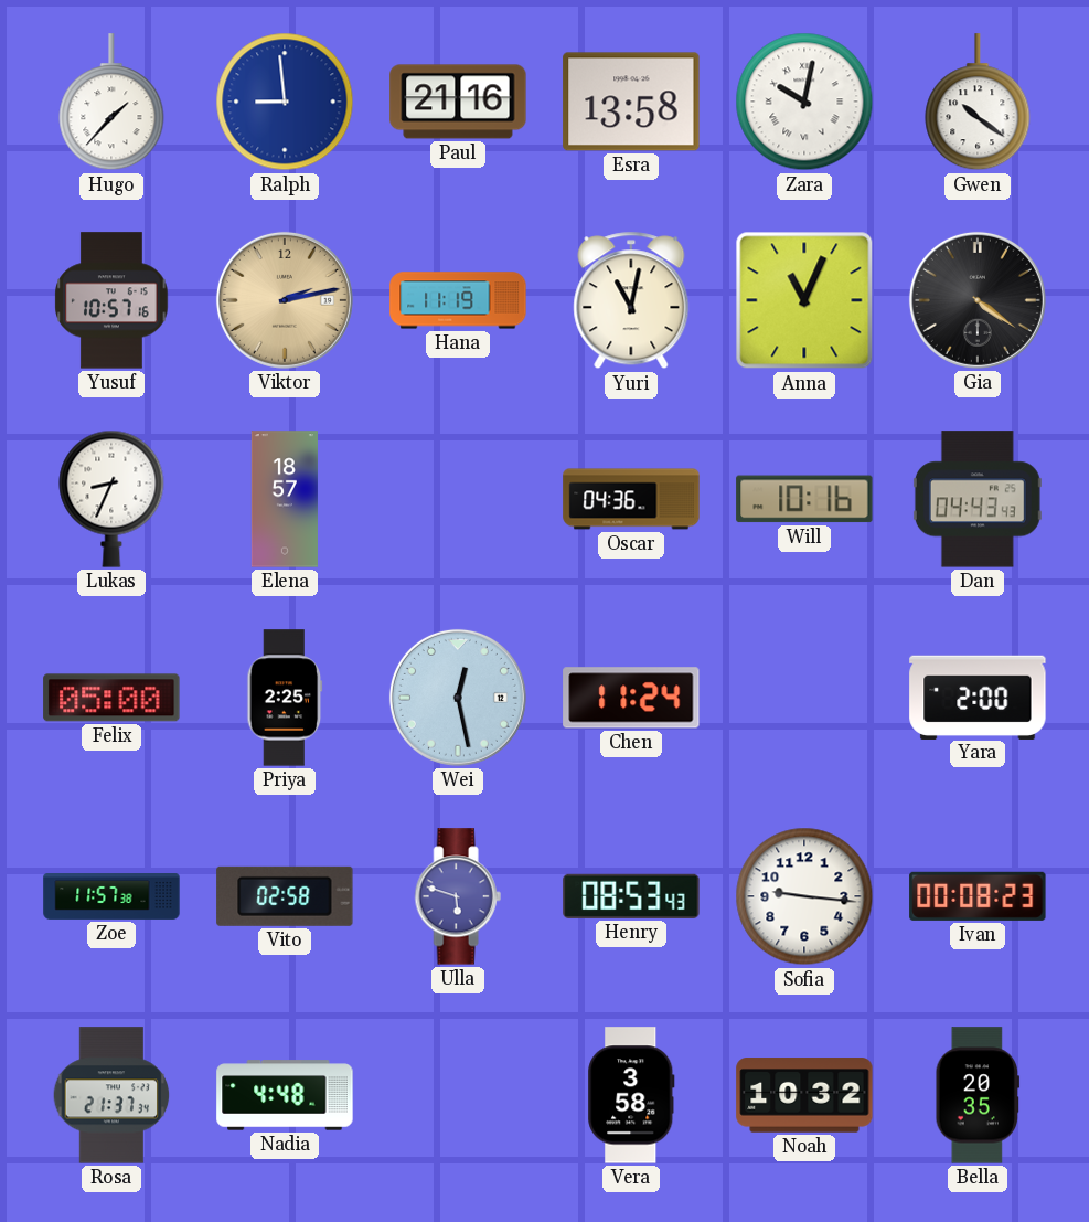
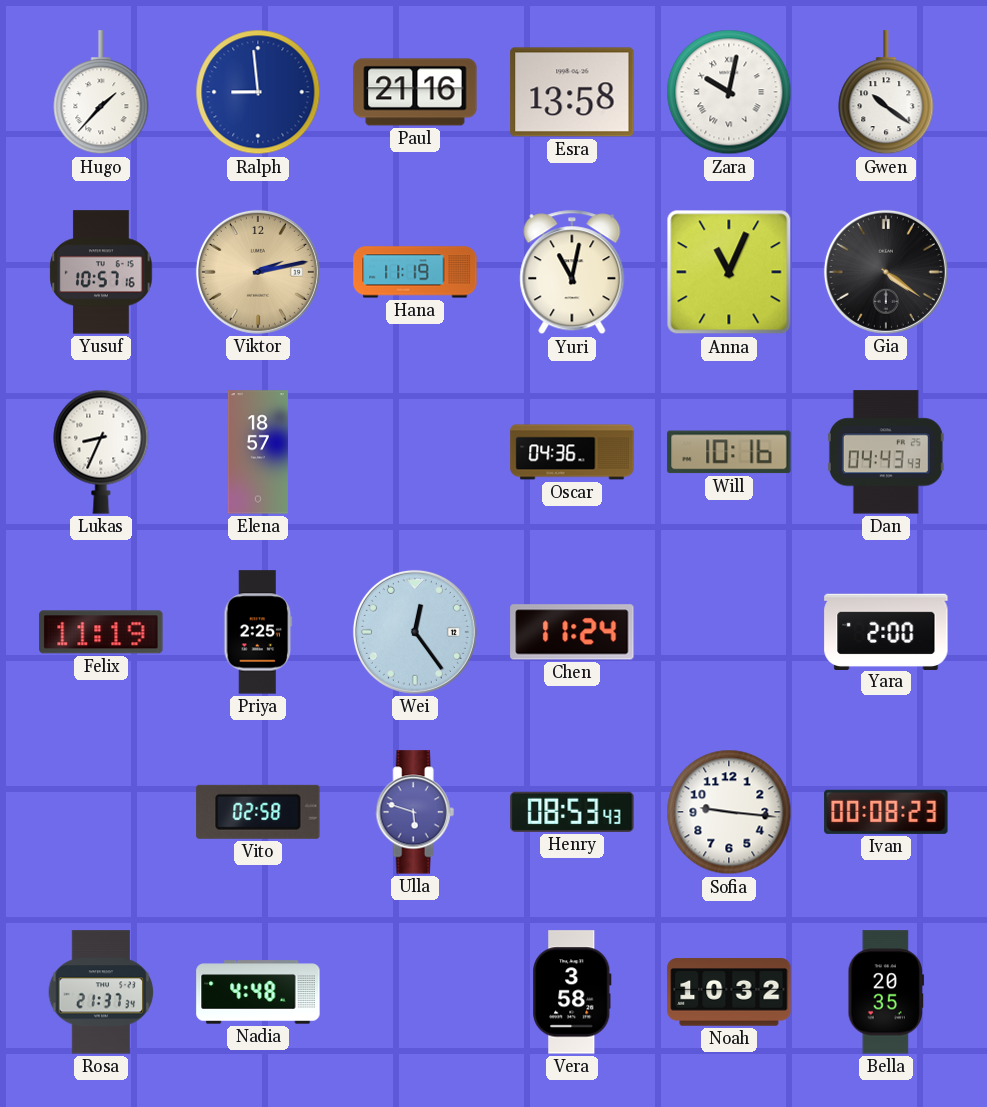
Felix: 05:00 -> 11:19
Wei: 12:28 -> 12:24
Zoe: 11:57 -> none
